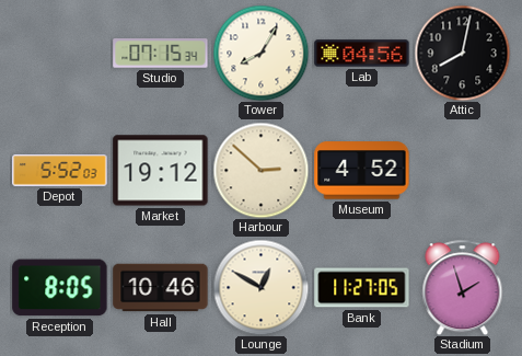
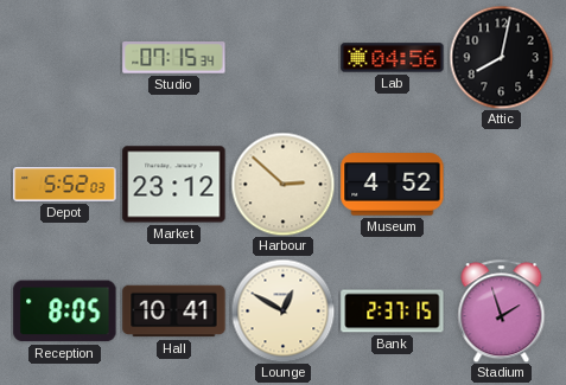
Tower: 8:05 -> none
Market: 19:12 -> 23:12
Hall: 10:46 -> 10:41
Bank: 11:27 -> 2:37
